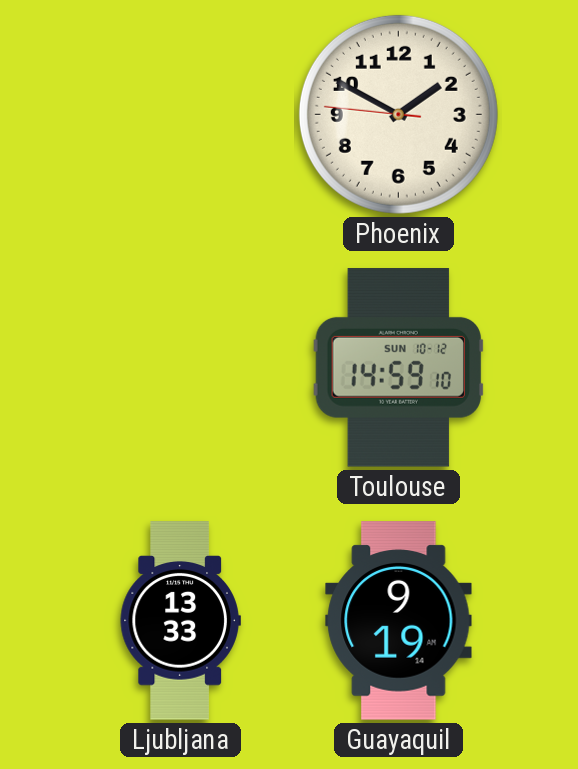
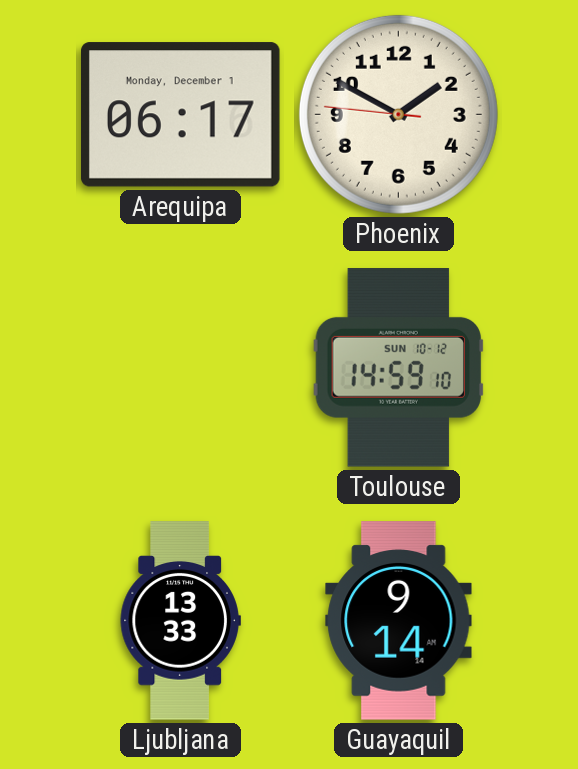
Arequipa: none -> 06:17
Guayaquil: 9:19 -> 9:14
